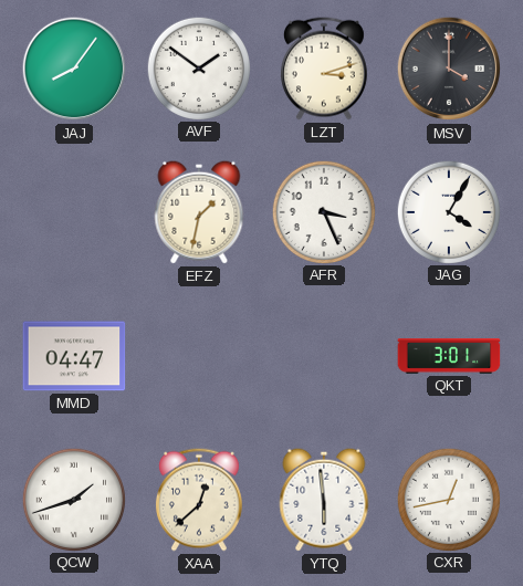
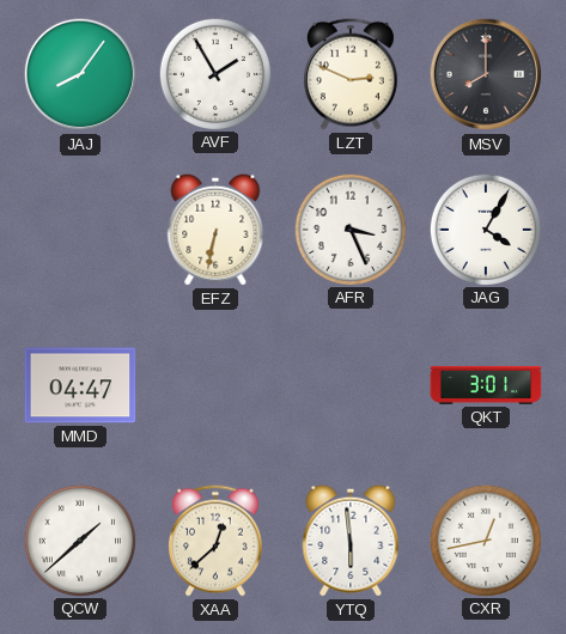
AVF: 1:51 -> 1:55
LZT: 3:12 -> 2:49
MSV: 4:00 -> 8:00
EFZ: 1:32 -> 6:32
QCW: 1:42 -> 1:38
